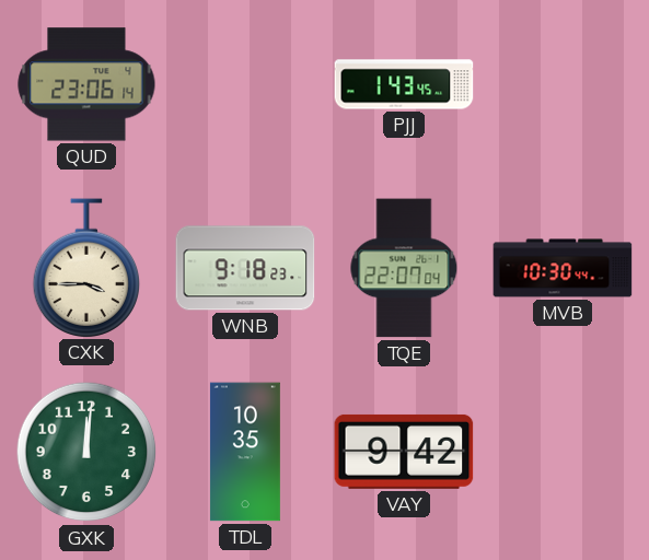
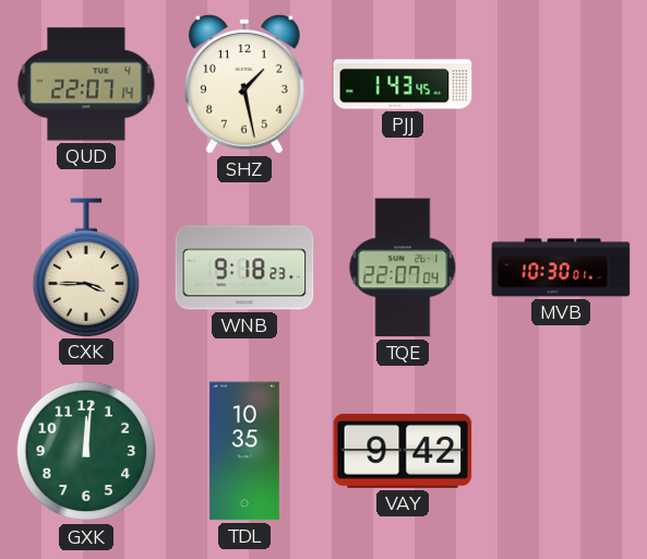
QUD: 23:06 -> 22:07
SHZ: none -> 1:28
MVB: 10:30:44 -> 10:30:01
